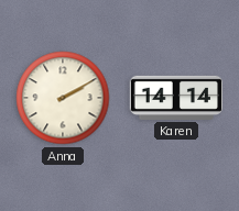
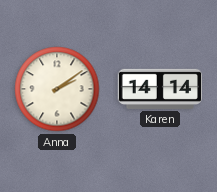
Anna: 2:10 -> 2:09
